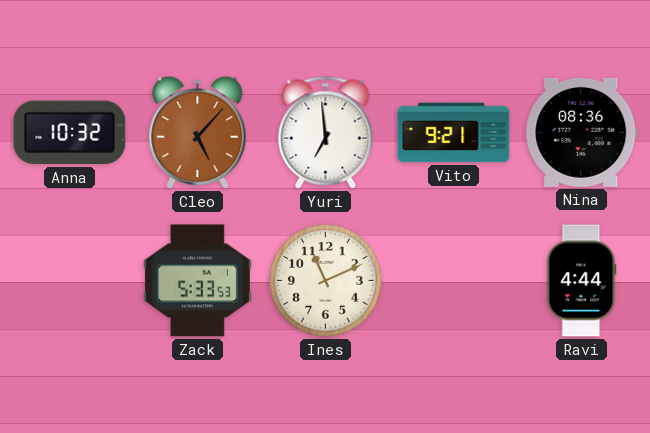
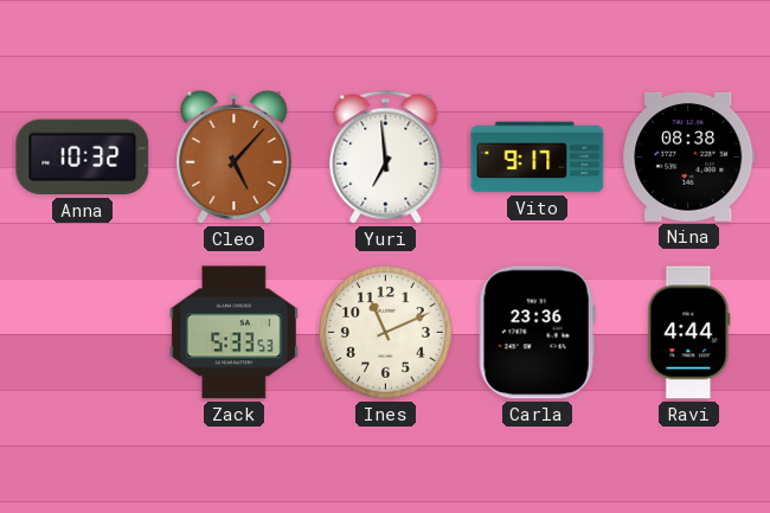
Vito: 9:21 -> 9:17
Nina: 08:36 -> 08:38
Carla: none -> 23:36
